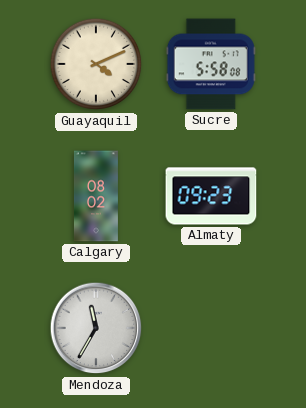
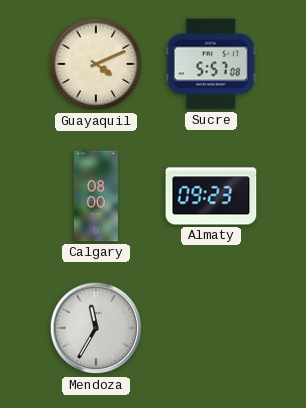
Sucre: 5:58 -> 5:57
Calgary: 08:02 -> 08:00
